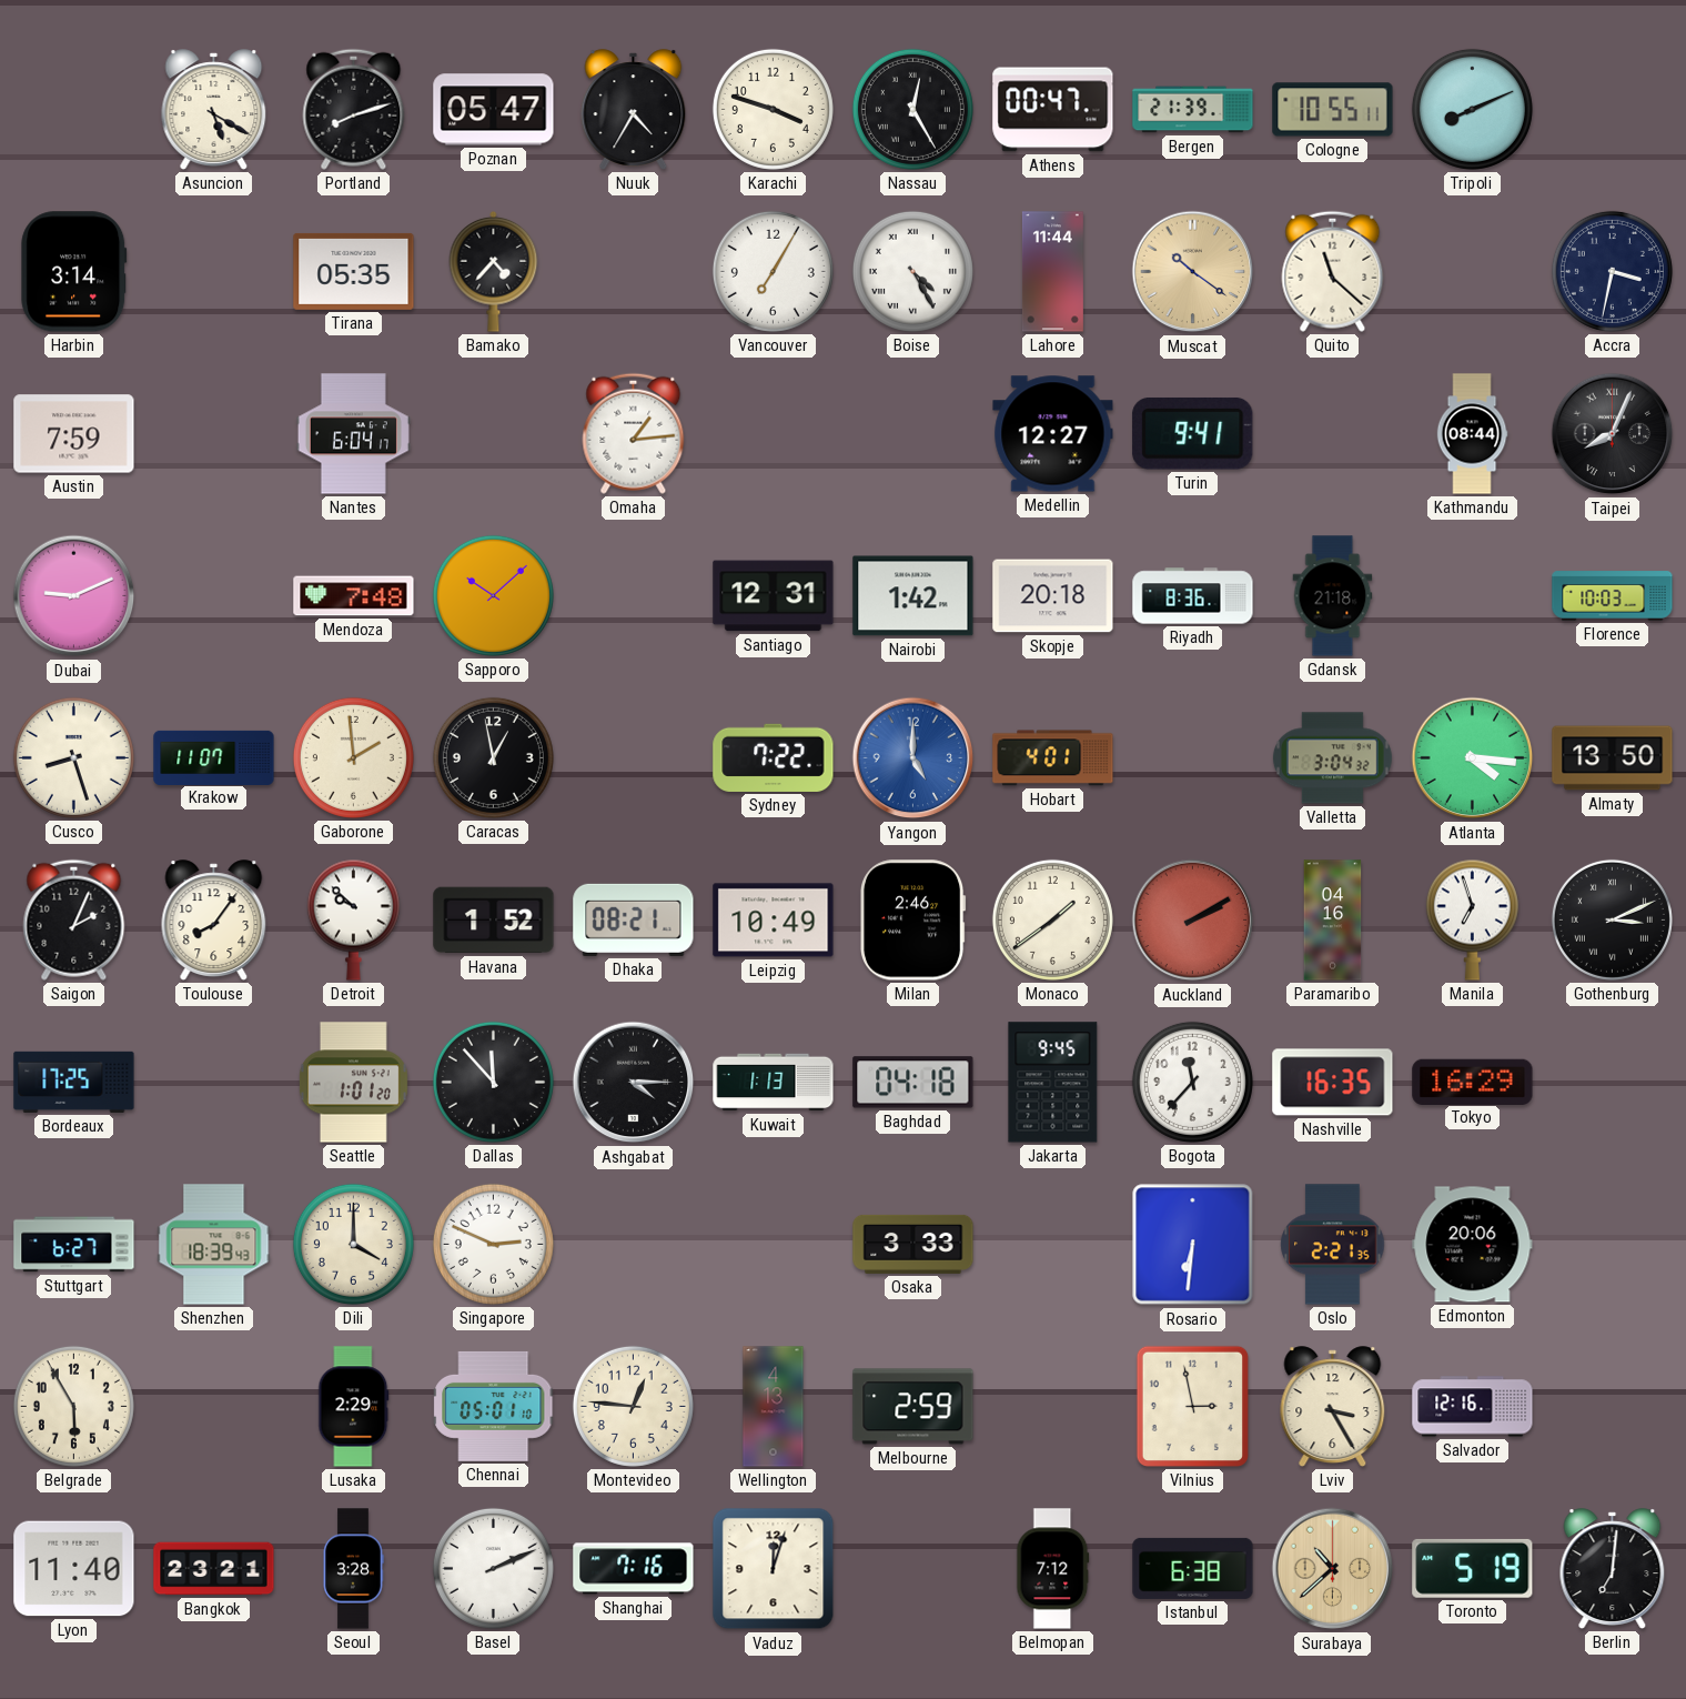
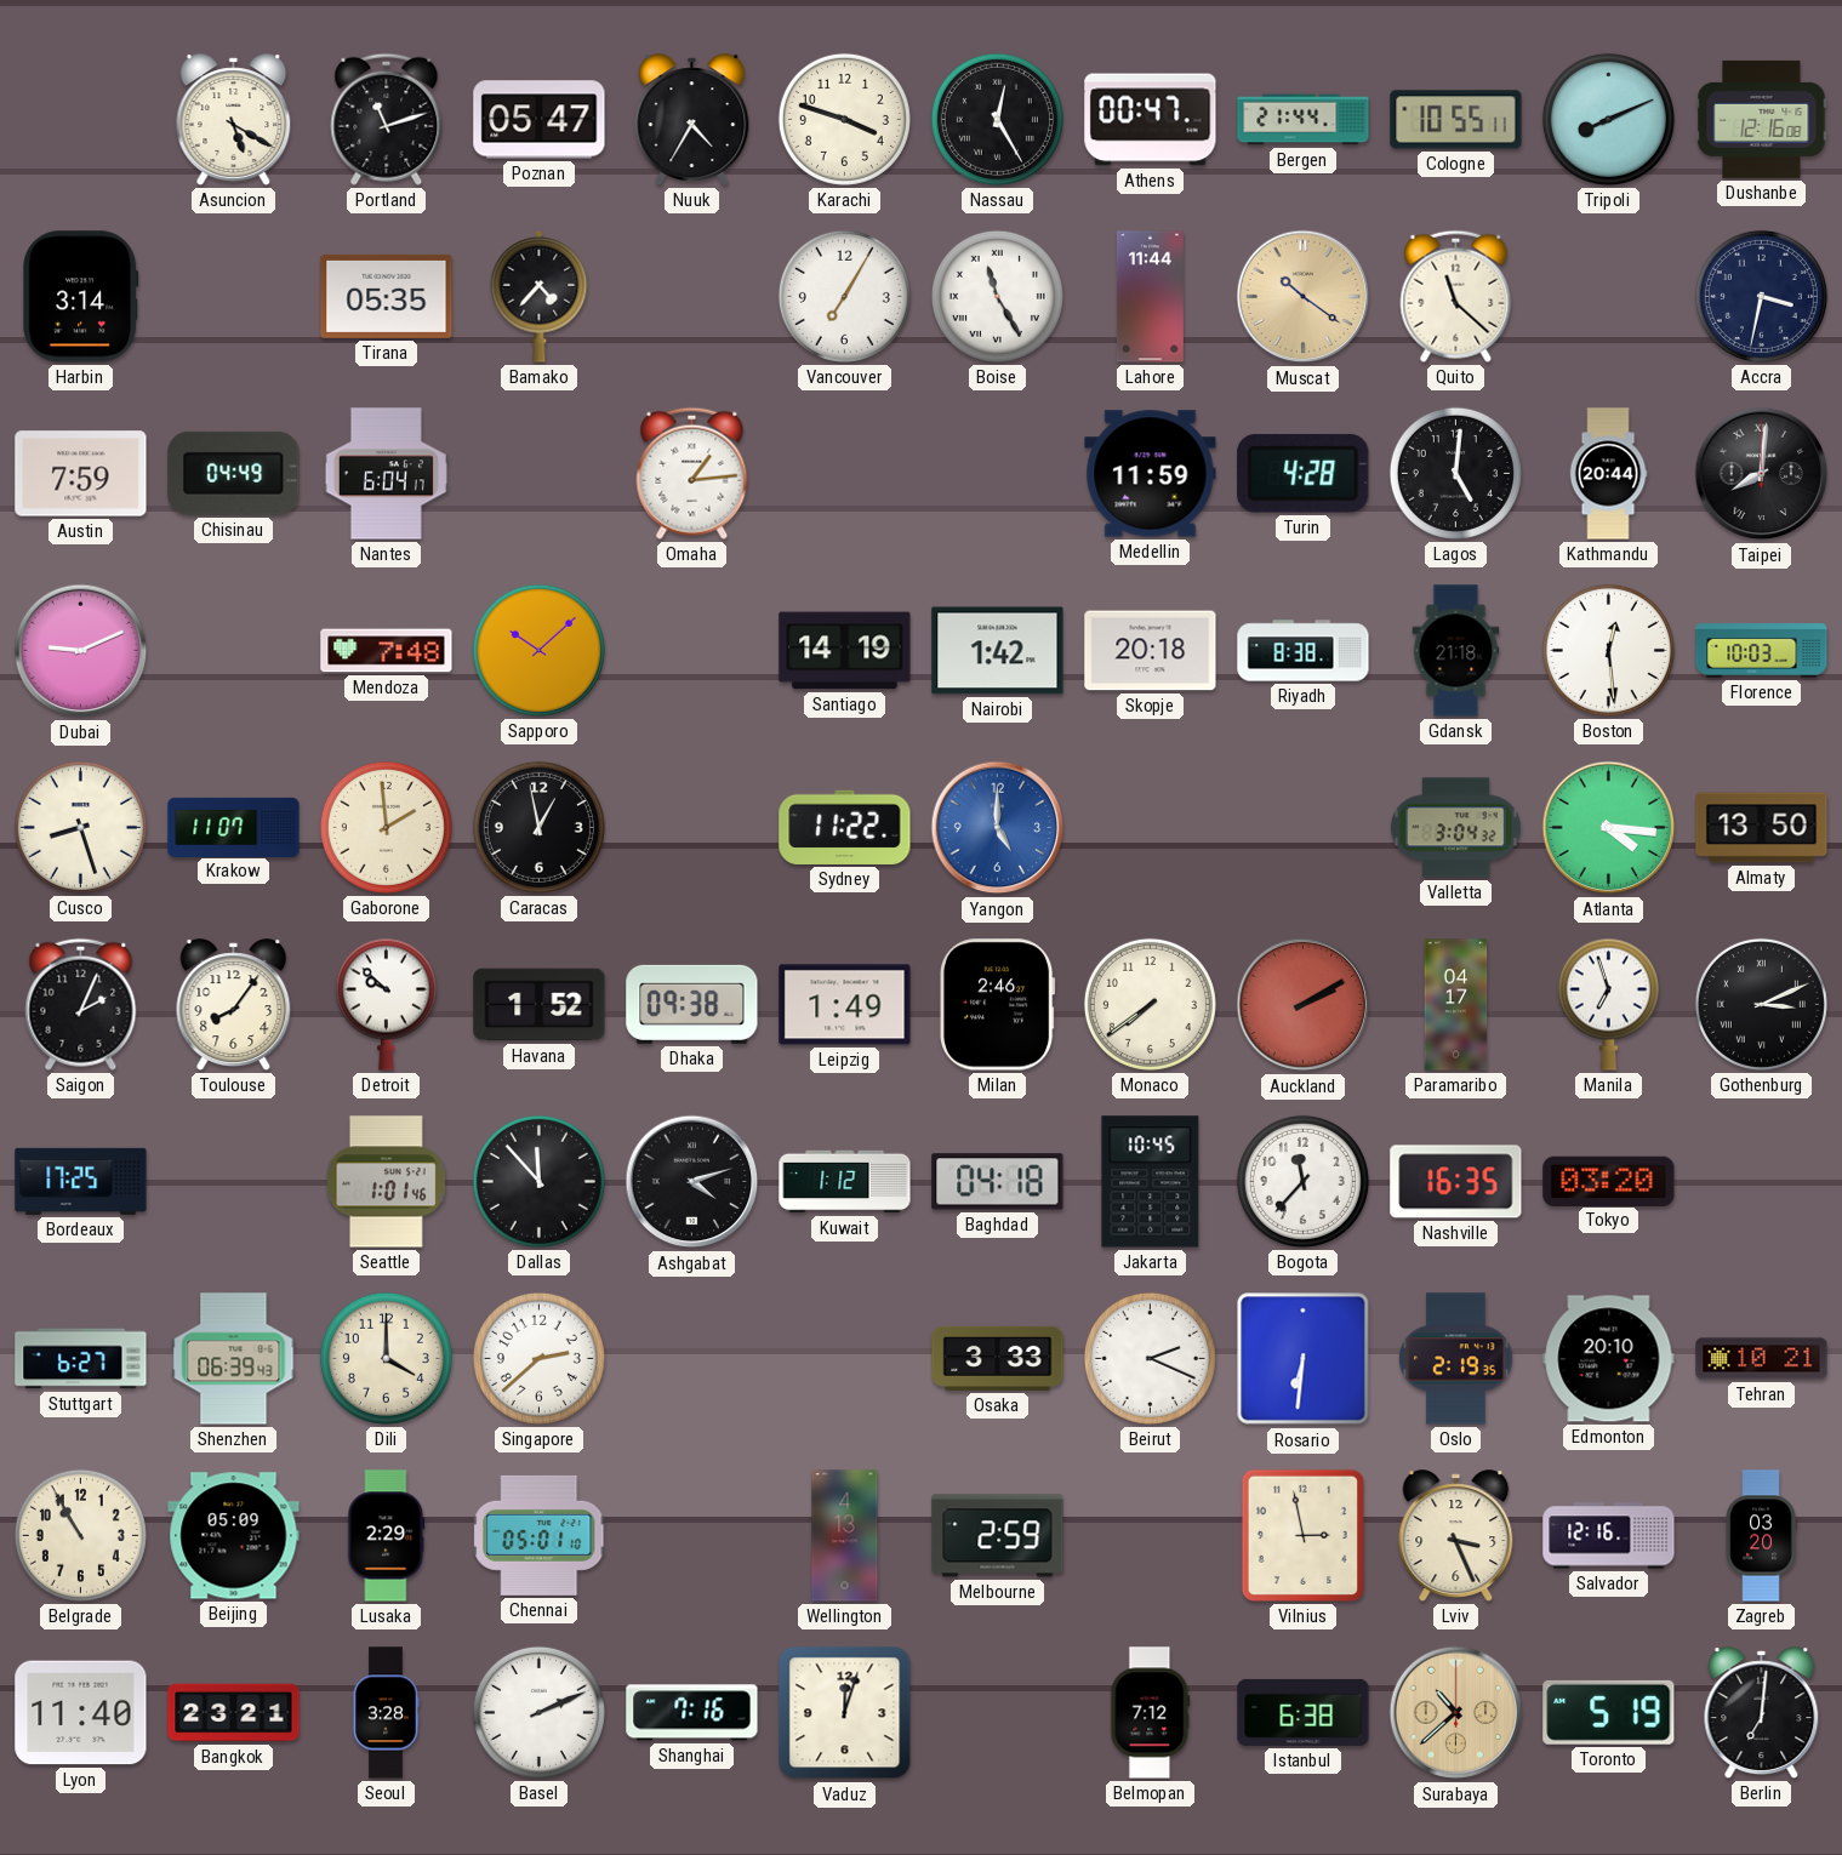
Portland: 8:12 -> 11:12
Bergen: 21:39 -> 21:44
Dushanbe: none -> 12:16
Boise: 4:25 -> 11:25
Chisinau: none -> 04:49
Medellin: 12:27 -> 11:59
Turin: 9:41 -> 4:28
Lagos: none -> 5:01
Kathmandu: 08:44 -> 20:44
Taipei: 8:04 -> 8:01
Santiago: 12:31 -> 14:19
Riyadh: 8:36 -> 8:38
Boston: none -> 12:29
Sydney: 7:22 -> 11:22
Hobart: 4:01 -> none
Dhaka: 08:21 -> 09:38
Leipzig: 10:49 -> 1:49
Monaco: 1:39 -> 7:39
Paramaribo: 04:16 -> 04:17
Seattle: 1:01:20 -> 1:01:46
Ashgabat: 4:15 -> 4:12
Kuwait: 1:13 -> 1:12
Jakarta: 9:45 -> 10:45
Tokyo: 16:29 -> 03:20
Shenzhen: 18:39 -> 06:39
Singapore: 2:49 -> 2:38
Beirut: none -> 2:19
Oslo: 2:21 -> 2:19
Edmonton: 20:06 -> 20:10
Tehran: none -> 10:21
Belgrade: 5:55 -> 10:55
Beijing: none -> 05:09
Montevideo: 12:46 -> none
Lviv: 3:25 -> 3:26
Zagreb: none -> 03:20
